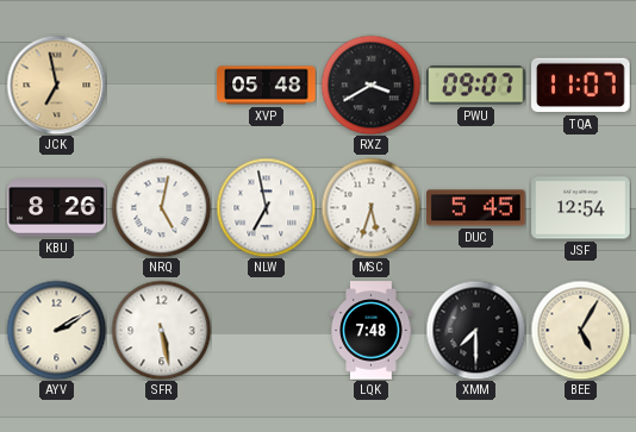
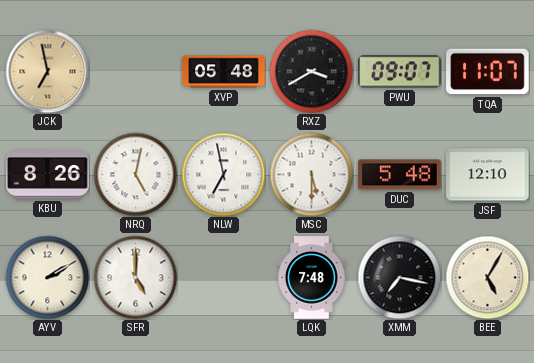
MSC: 5:33 -> 5:30
DUC: 5:45 -> 5:48
JSF: 12:54 -> 12:10
SFR: 5:28 -> 5:00
XMM: 7:30 -> 7:17
